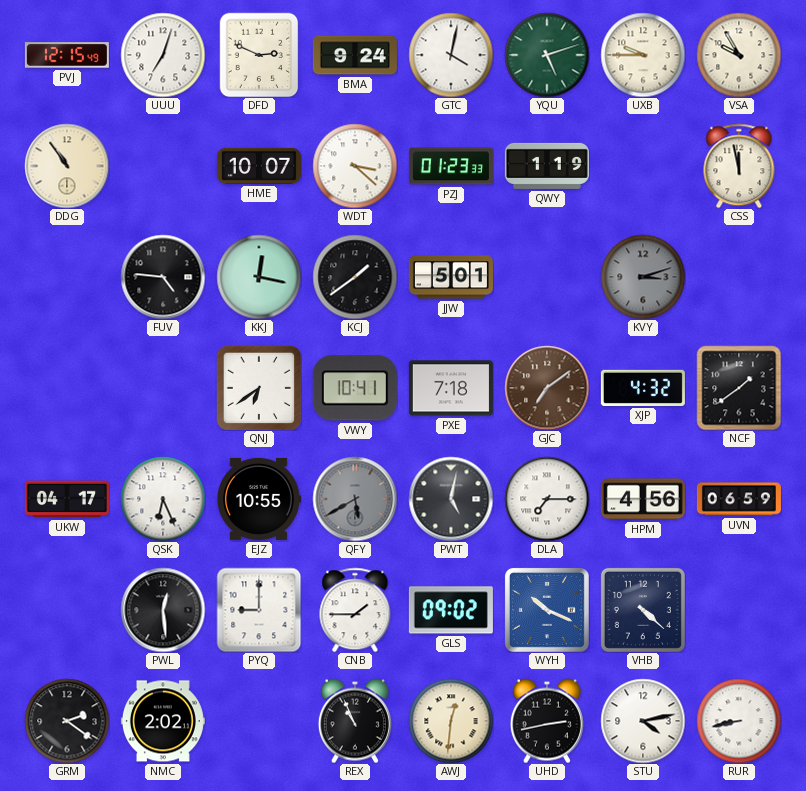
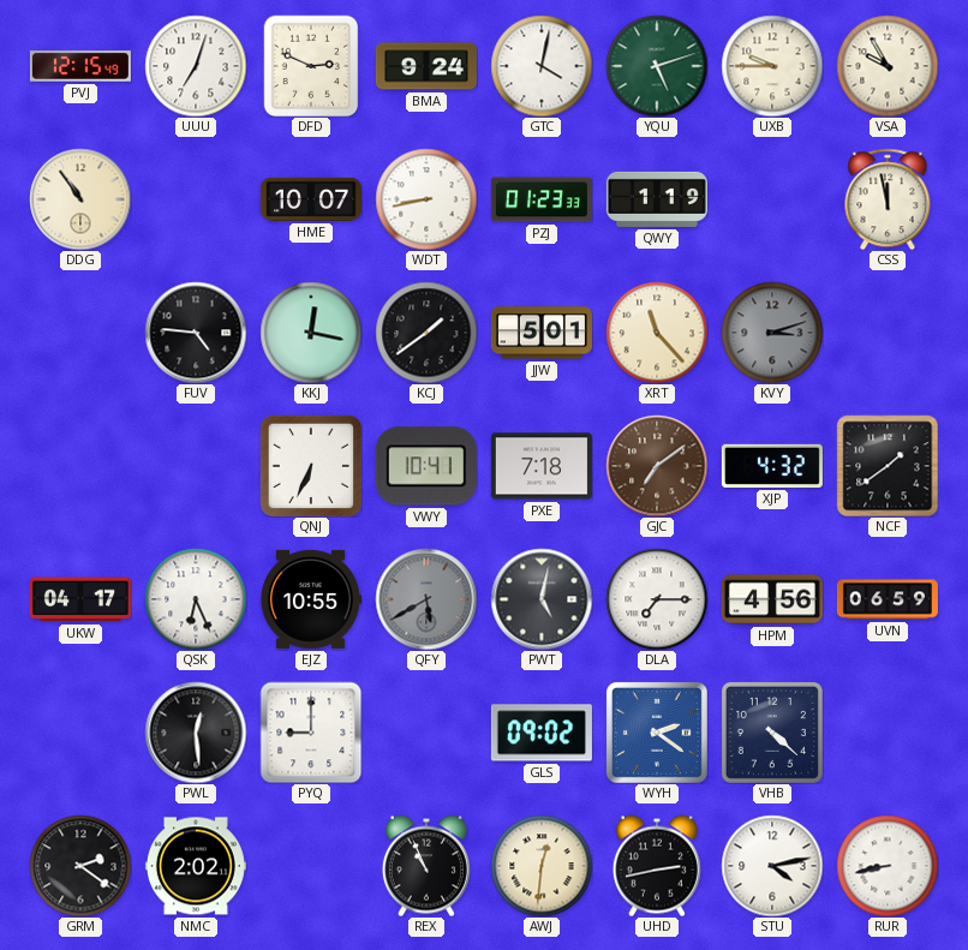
WDT: 3:22 -> 8:43
XRT: none -> 11:23
QNJ: 6:39 -> 6:34
CNB: 1:45 -> none
WYH: 10:19 -> 2:21
